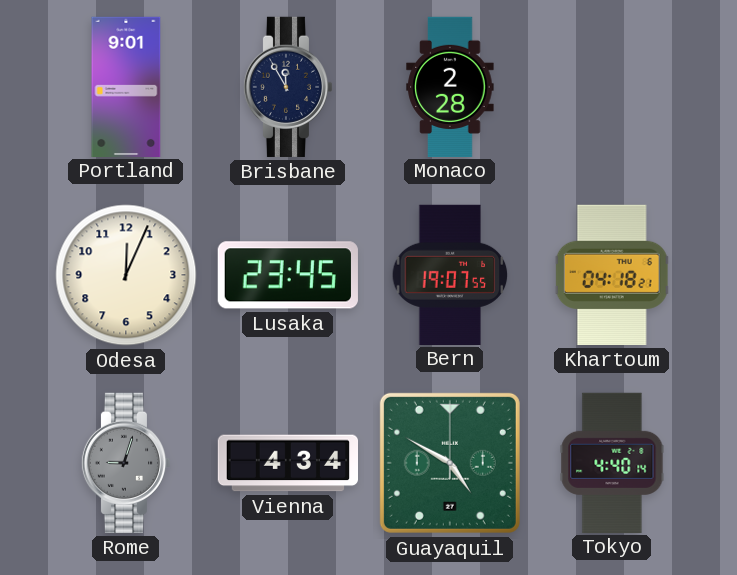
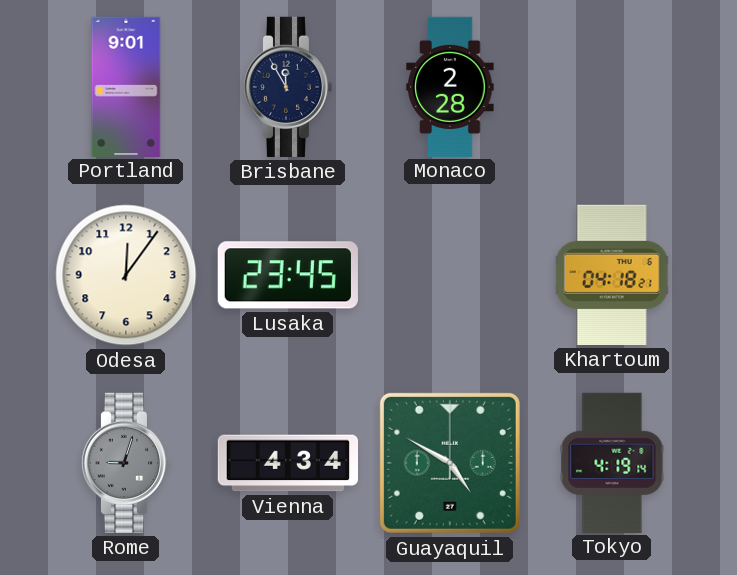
Odesa: 12:04 -> 12:06
Bern: 19:07 -> none
Tokyo: 4:40 -> 4:19
